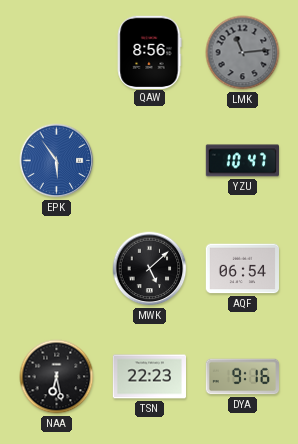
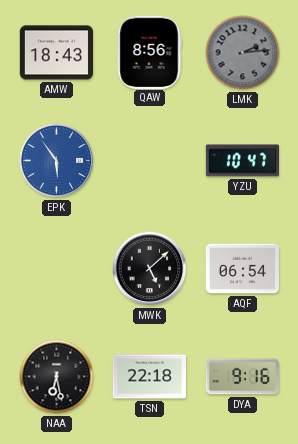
AMW: none -> 18:43
LMK: 11:14 -> 2:14
TSN: 22:23 -> 22:18
